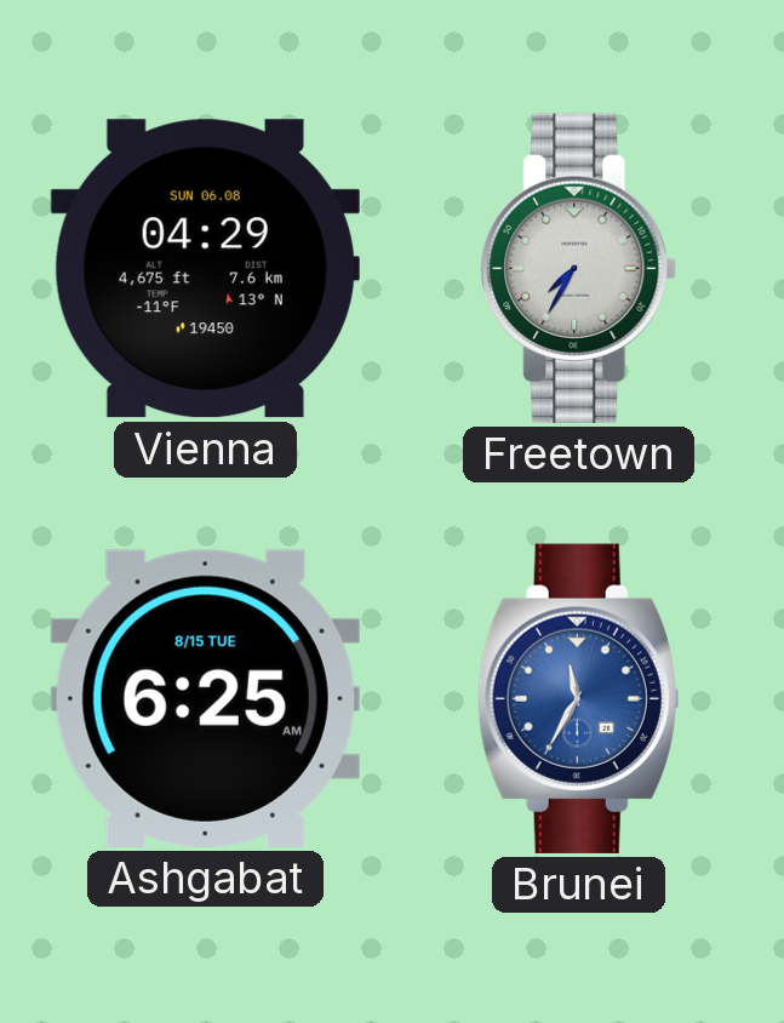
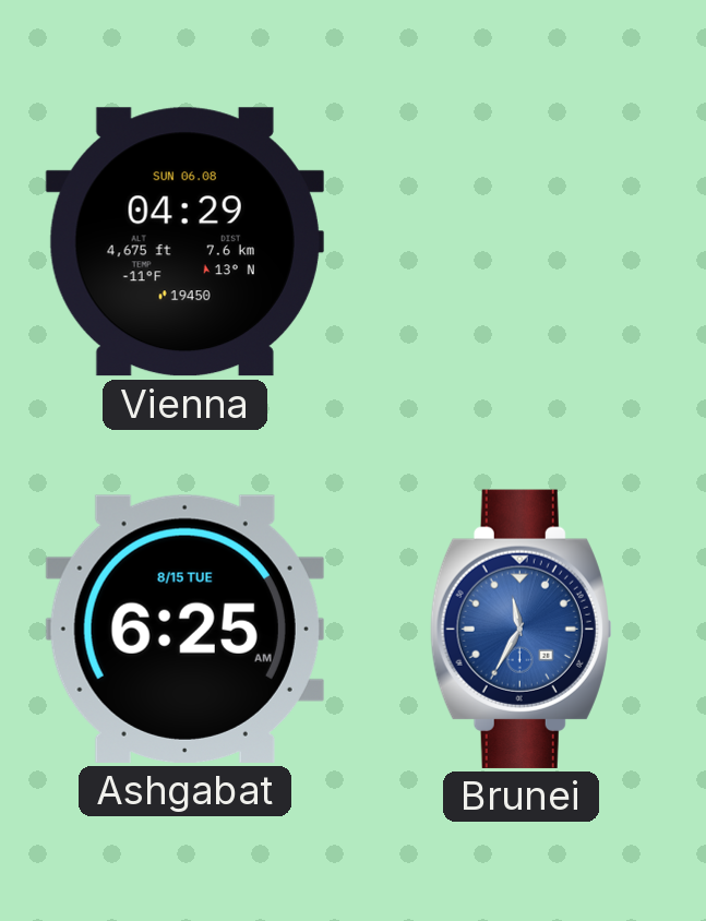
Freetown: 7:35 -> none
